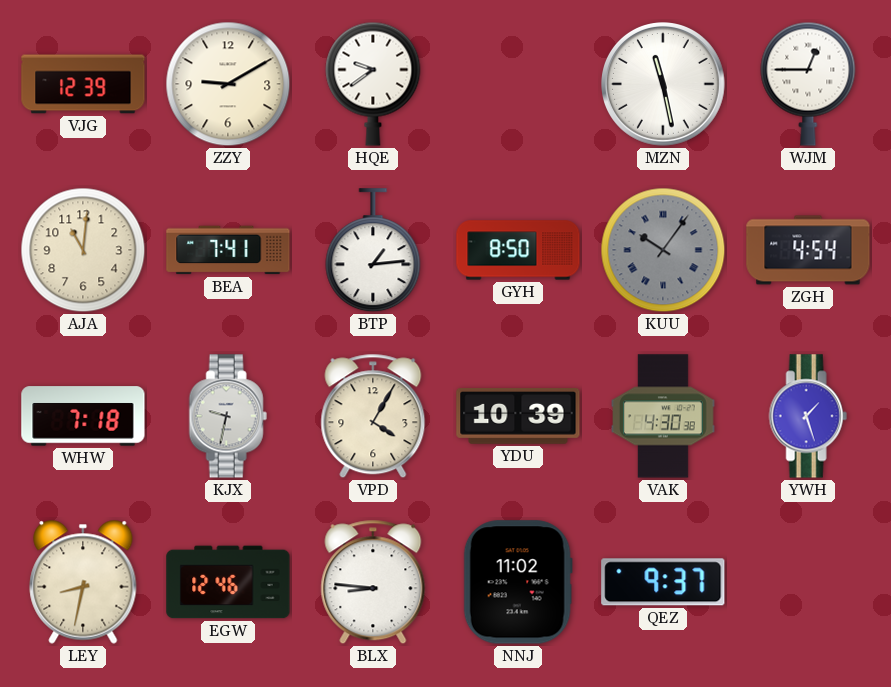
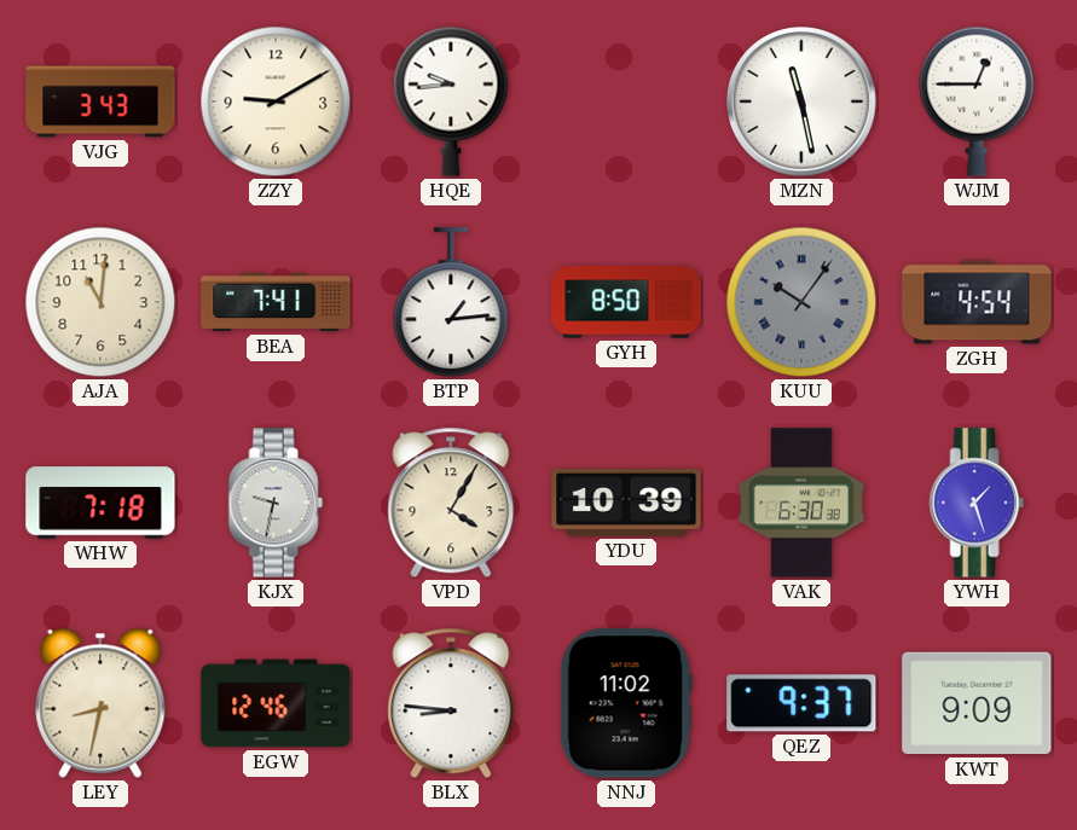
VJG: 12:39 -> 3:43
HQE: 9:39 -> 9:44
VAK: 4:30 -> 6:30
KWT: none -> 9:09
